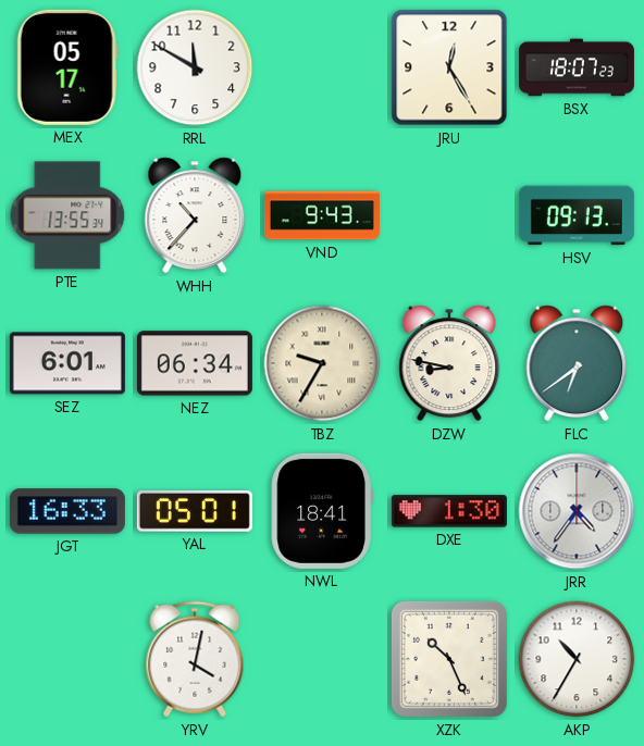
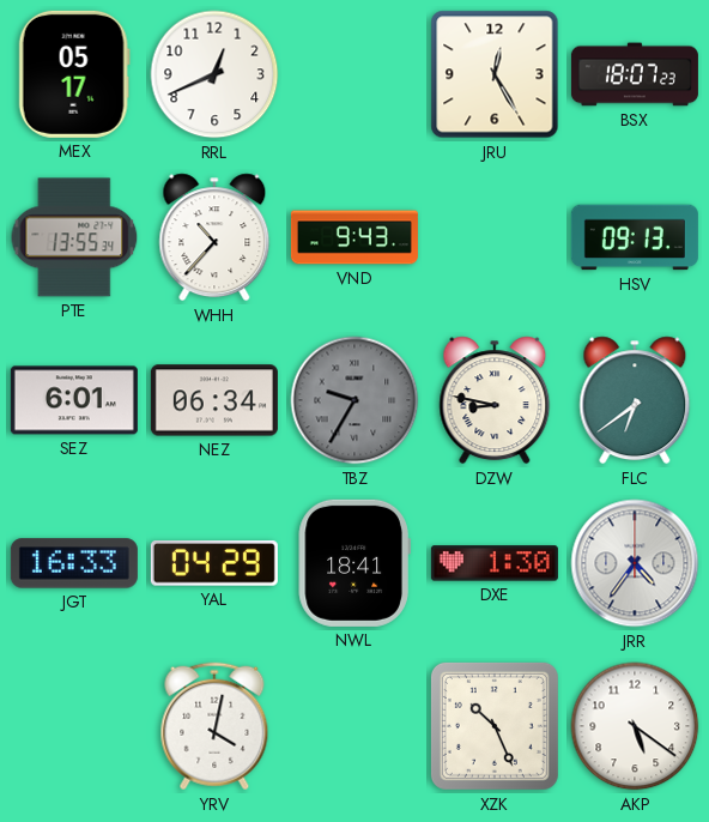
RRL: 11:50 -> 12:41
TBZ dial: cream -> grey
YAL: 05:01 -> 04:29
AKP: 10:35 -> 5:21
